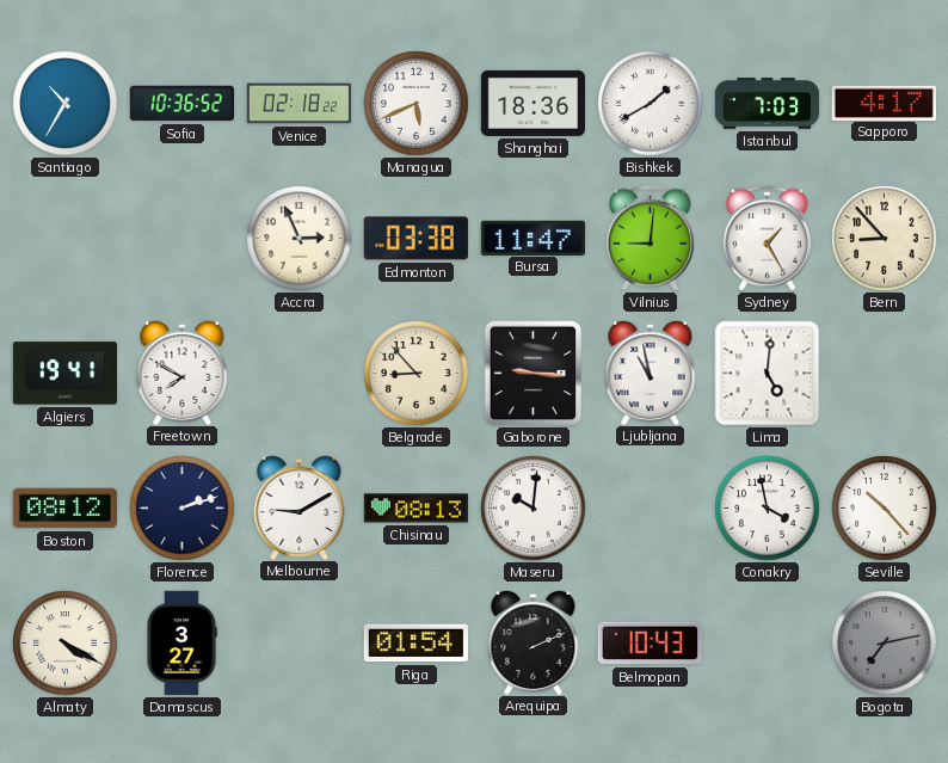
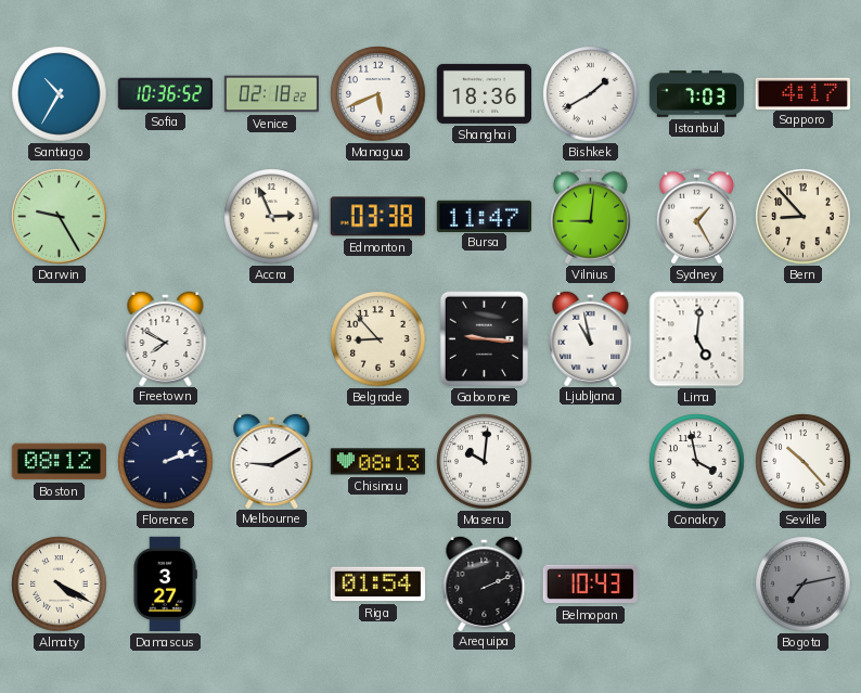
Darwin: none -> 9:25
Algiers: 19:41 -> none
